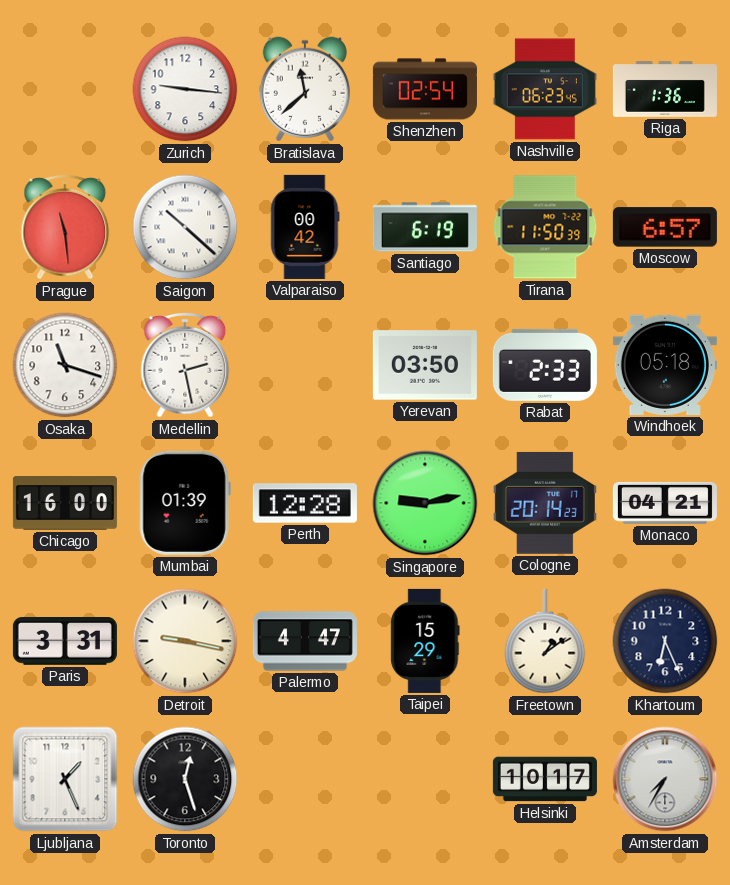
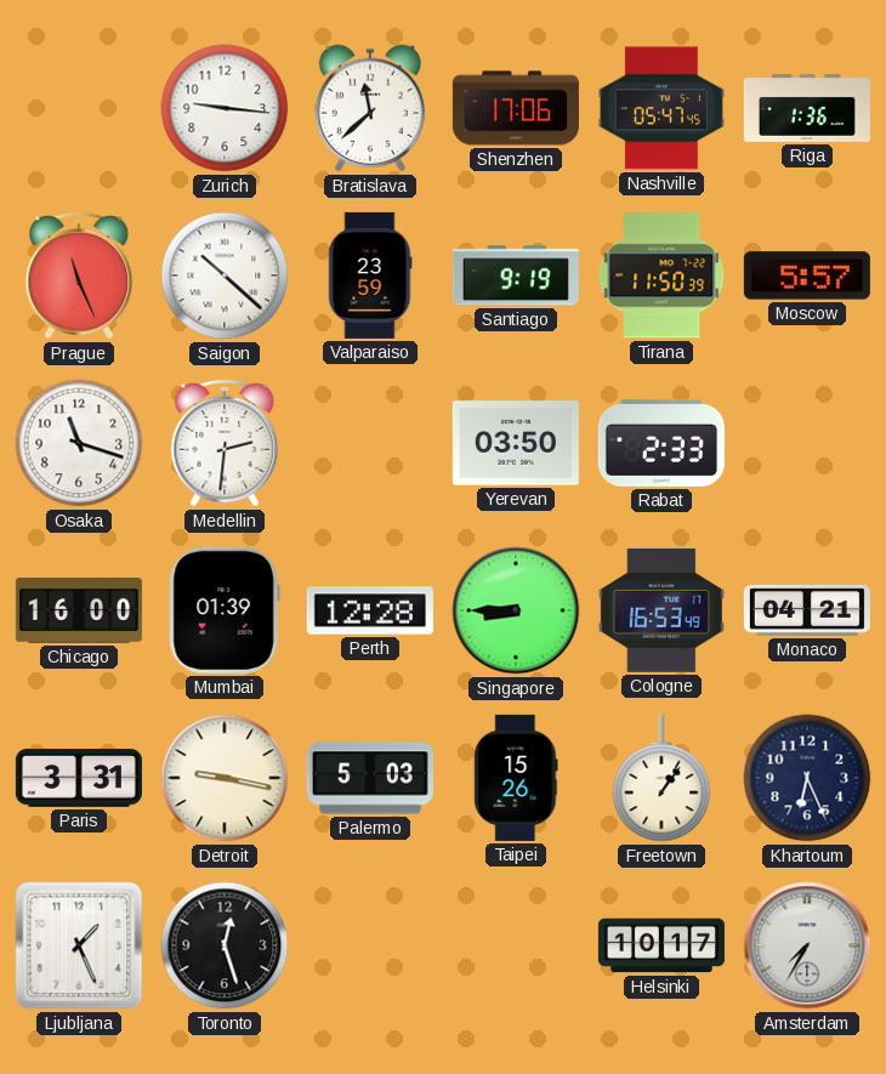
Shenzhen: 02:54 -> 17:06
Nashville: 06:23 -> 05:47
Prague: 11:29 -> 11:26
Valparaiso: 00:42 -> 23:59
Santiago: 6:19 -> 9:19
Moscow: 6:57 -> 5:57
Medellin: 2:28 -> 2:31
Windhoek: 05:18 -> none
Singapore: 9:13 -> 8:45
Cologne: 20:14 -> 16:53
Palermo: 4:47 -> 5:03
Taipei: 15:29 -> 15:26
Freetown: 1:09 -> 1:06
